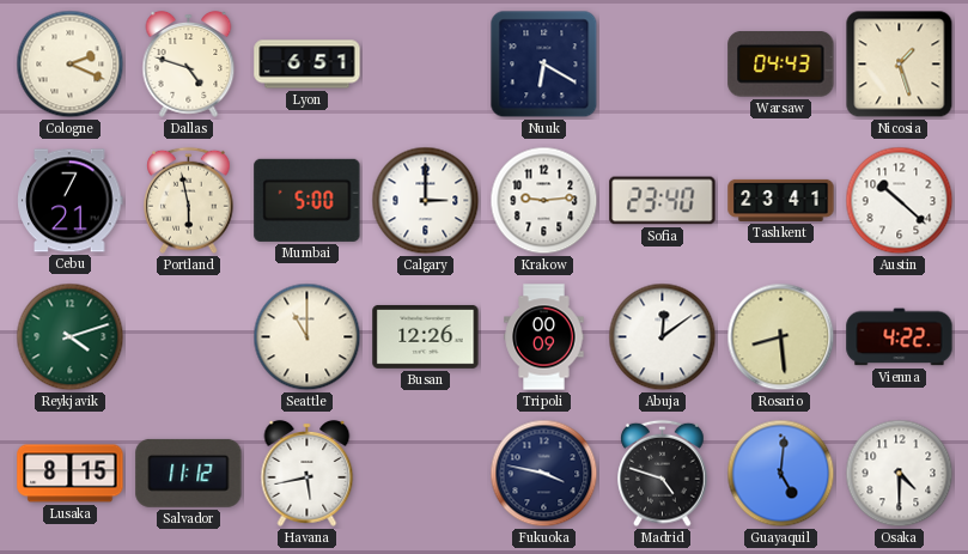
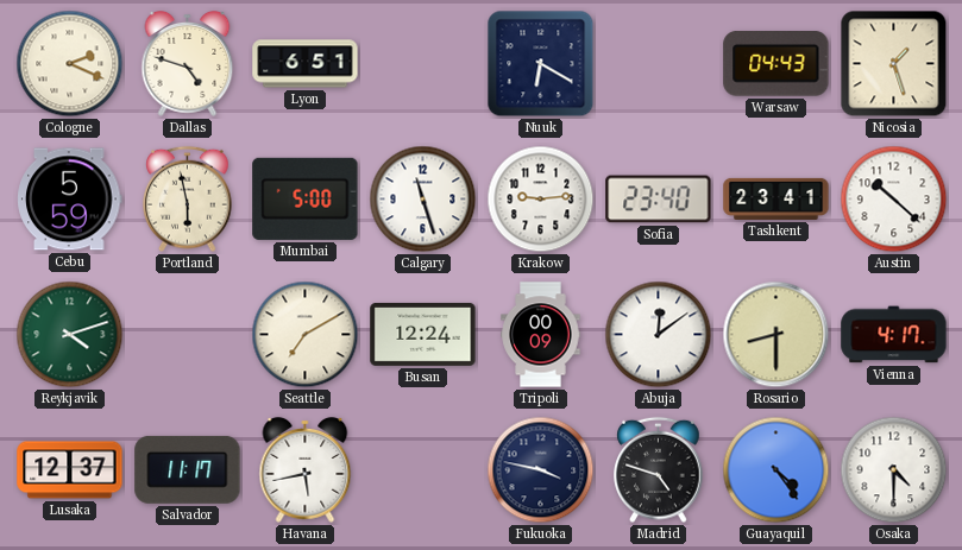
Cebu: 7:21 -> 5:59
Calgary: 3:00 -> 11:27
Seattle: 11:00 -> 7:10
Busan: 12:26 -> 12:24
Rosario: 8:29 -> 8:30
Vienna: 4:22 -> 4:17
Lusaka: 8:15 -> 12:37
Salvador: 11:12 -> 11:17
Guayaquil: 5:01 -> 4:24
